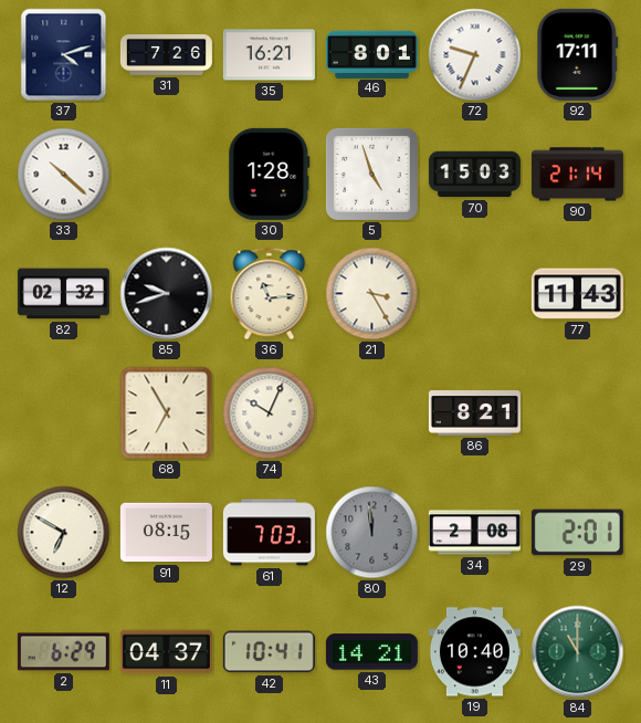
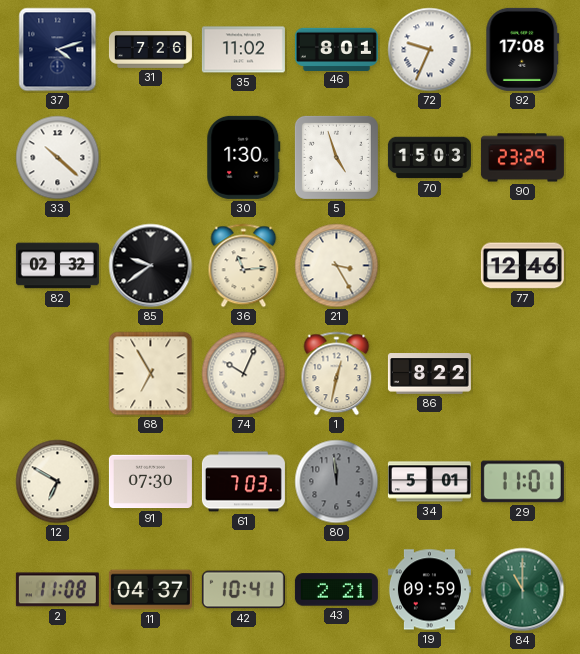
35: 16:21 -> 11:02
92: 17:11 -> 17:08
30: 1:28 -> 1:30
90: 21:14 -> 23:29
85: 9:42 -> 9:39
77: 11:43 -> 12:46
1: none -> 12:32
86: 8:21 -> 8:22
91: 08:15 -> 07:30
34: 2:08 -> 5:01
29: 2:01 -> 11:01
2: 6:29 -> 11:08
43: 14:21 -> 2:21
19: 10:40 -> 09:59
